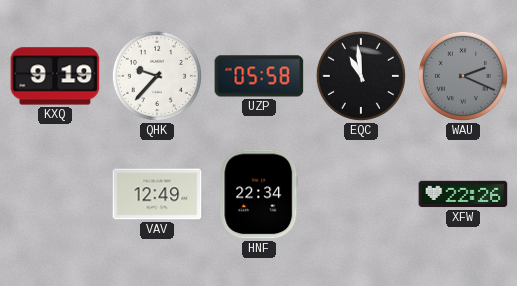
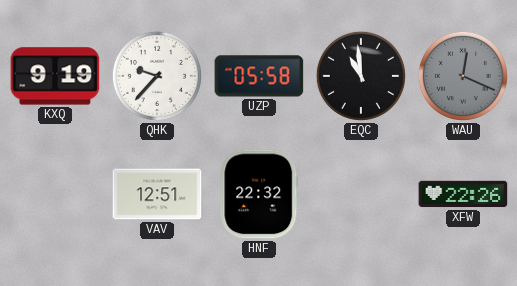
WAU: 2:19 -> 12:19
VAV: 12:49 -> 12:51
HNF: 22:34 -> 22:32
